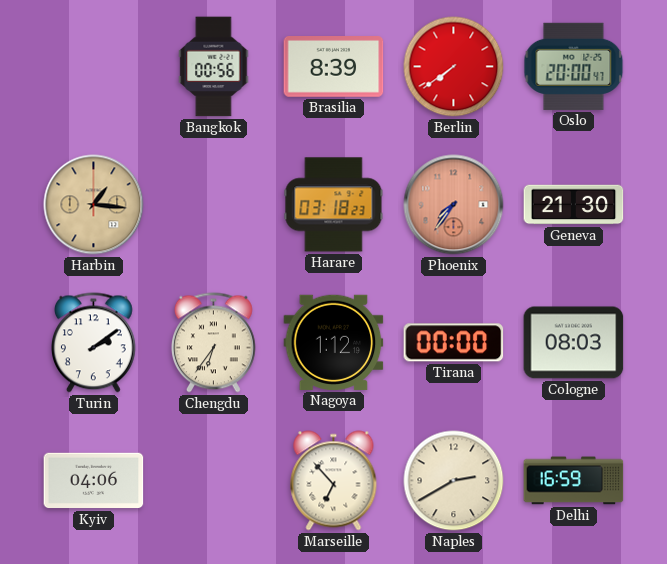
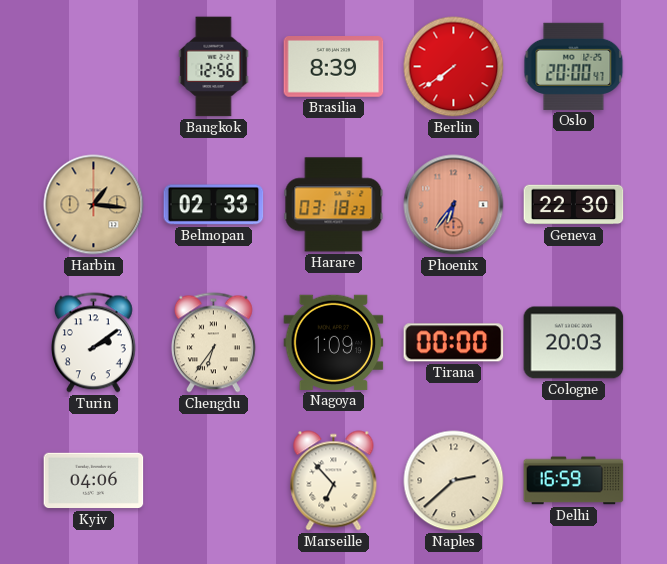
Bangkok: 00:56 -> 12:56
Belmopan: none -> 02:33
Phoenix: 7:36 -> 6:36
Geneva: 21:30 -> 22:30
Nagoya: 1:12 -> 1:09
Cologne: 08:03 -> 20:03
Naples: 2:40 -> 2:38
